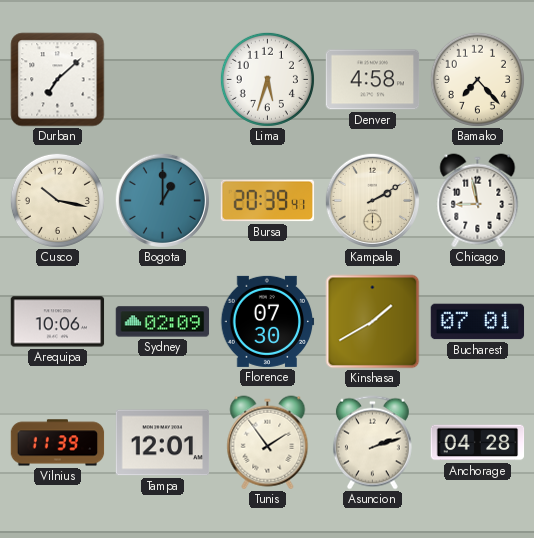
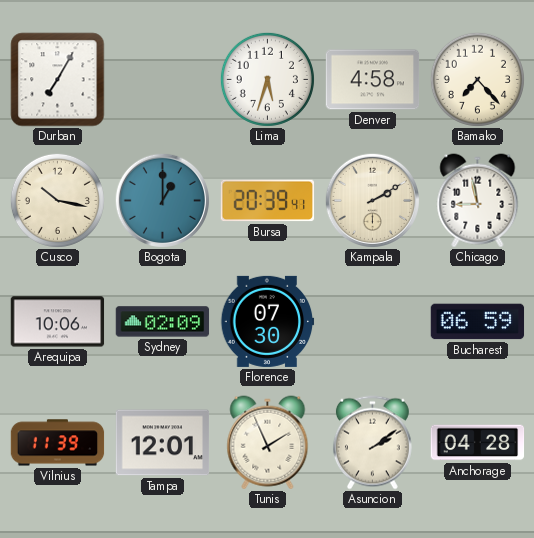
Durban: 7:08 -> 7:05
Kinshasa: 1:40 -> none
Bucharest: 07:01 -> 06:59
Tunis: 1:54 -> 1:56
Asuncion: 2:12 -> 2:09
